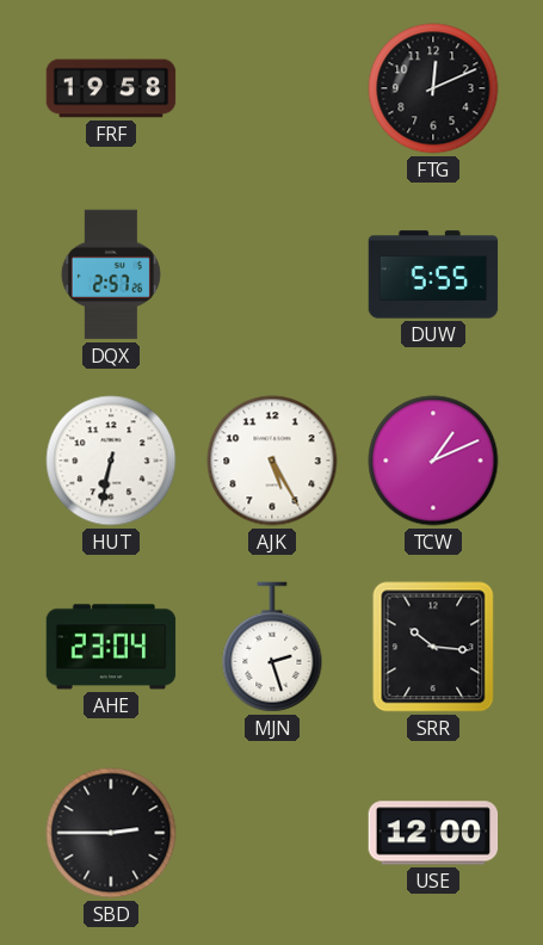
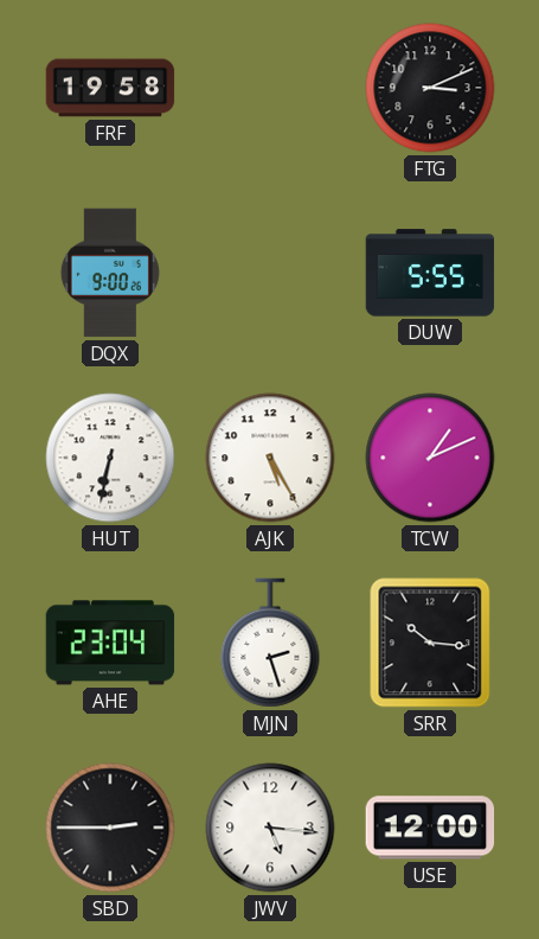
FTG: 12:11 -> 3:11
DQX: 2:57 -> 9:00
JWV: none -> 5:16
